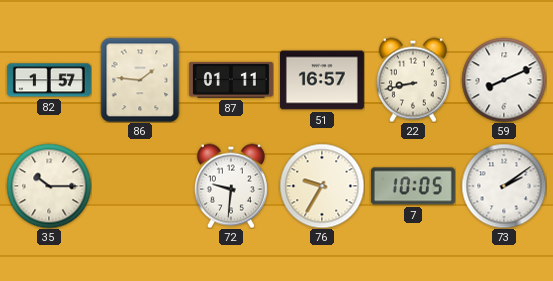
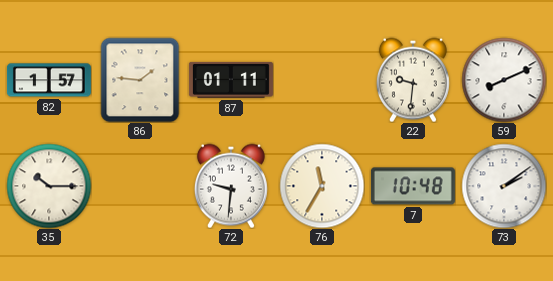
51: 16:57 -> none
22: 8:43 -> 9:31
76: 9:35 -> 11:35
7: 10:05 -> 10:48
